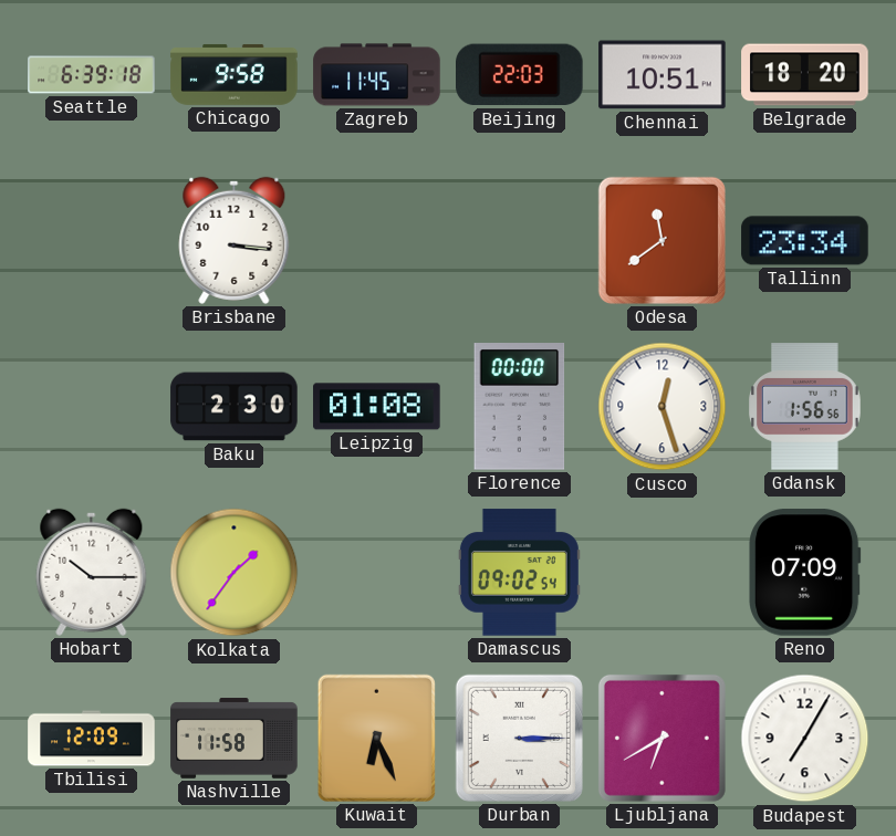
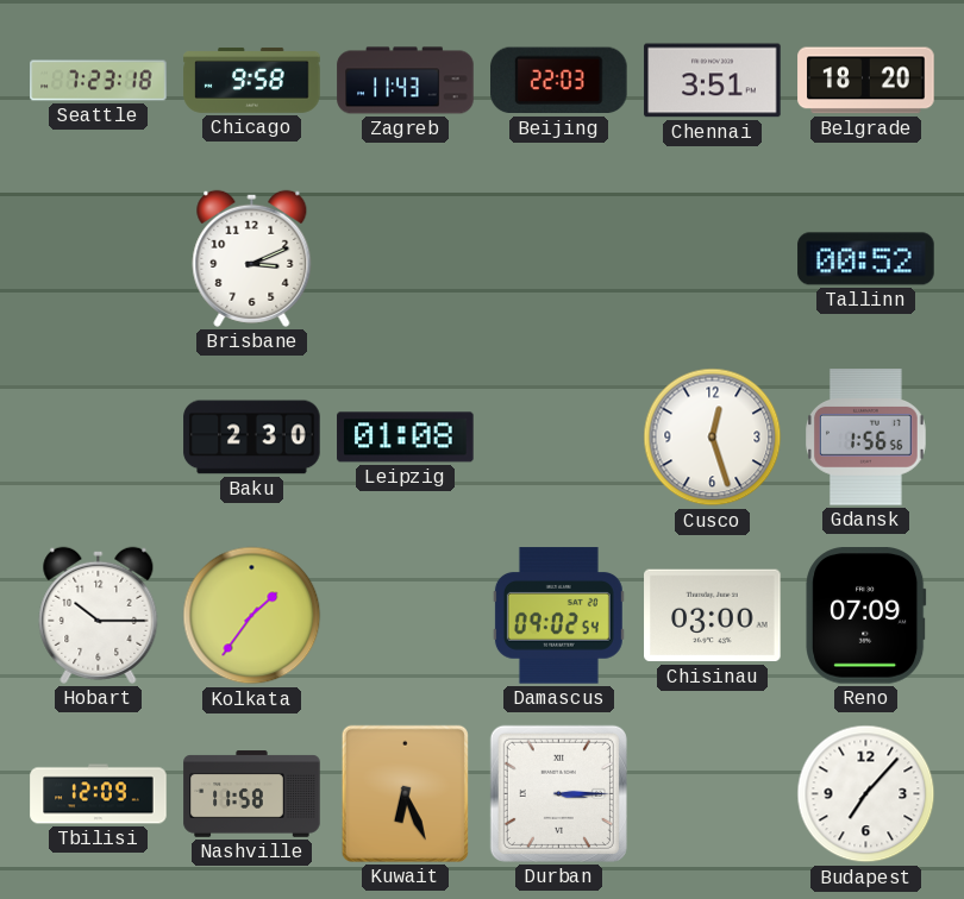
Seattle: 6:39 -> 7:23
Zagreb: 11:45 -> 11:43
Chennai: 10:51 -> 3:51
Brisbane: 3:16 -> 3:11
Odesa: 11:39 -> none
Tallinn: 23:34 -> 00:52
Florence: 00:00 -> none
Chisinau: none -> 03:00
Ljubljana: 6:40 -> none
Budapest: 7:05 -> 7:07
